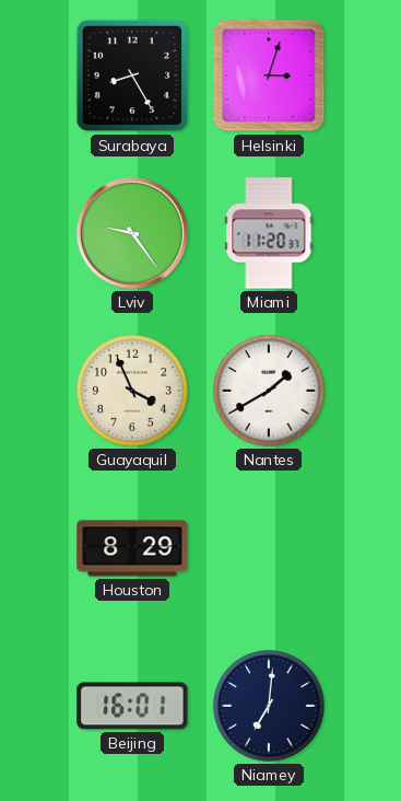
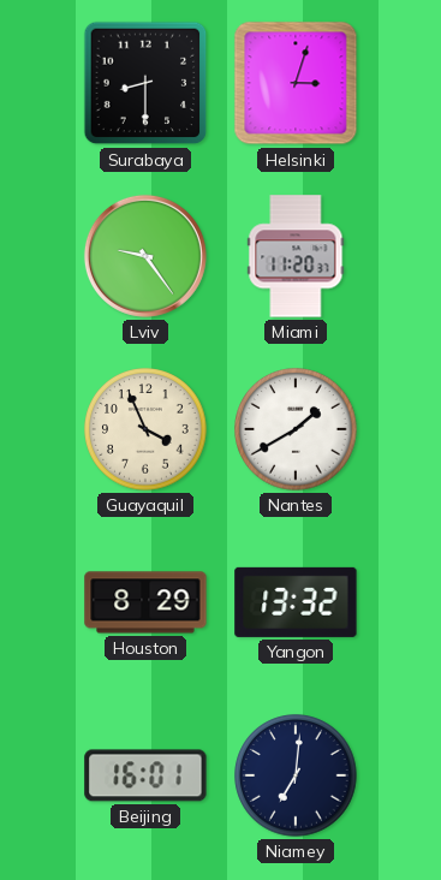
Surabaya: 8:25 -> 8:30
Yangon: none -> 13:32
